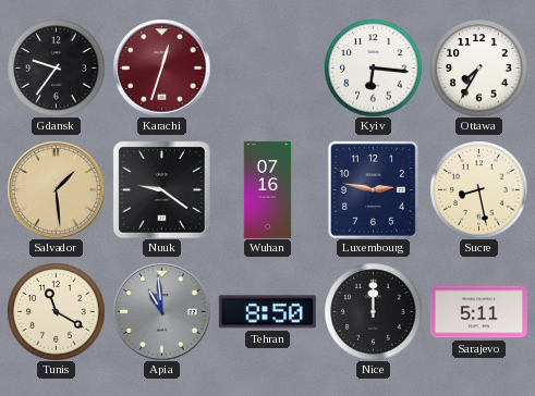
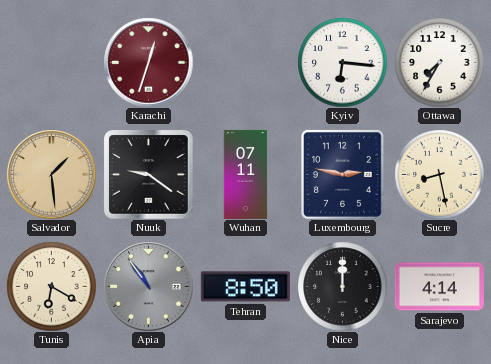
Gdansk: 9:36 -> none
Wuhan: 07:16 -> 07:11
Tunis: 11:20 -> 6:20
Apia: 10:59 -> 10:54
Sarajevo: 5:11 -> 4:14
